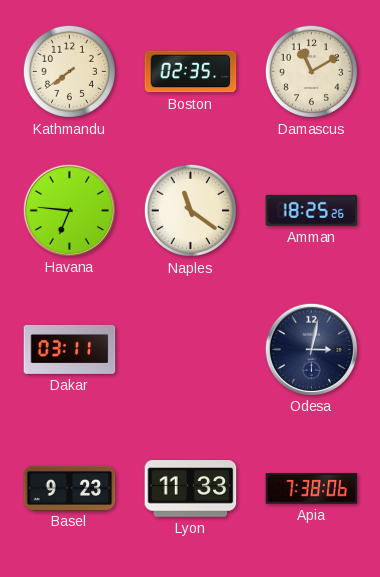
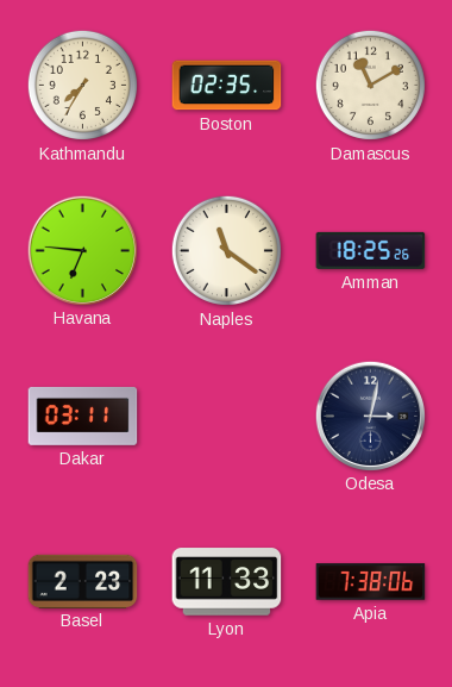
Kathmandu: 7:39 -> 7:35
Basel: 9:23 -> 2:23
